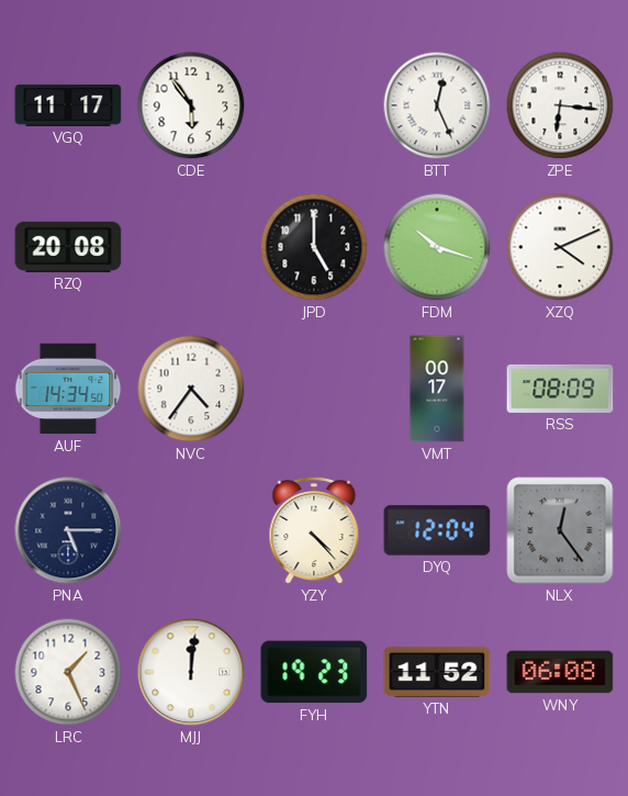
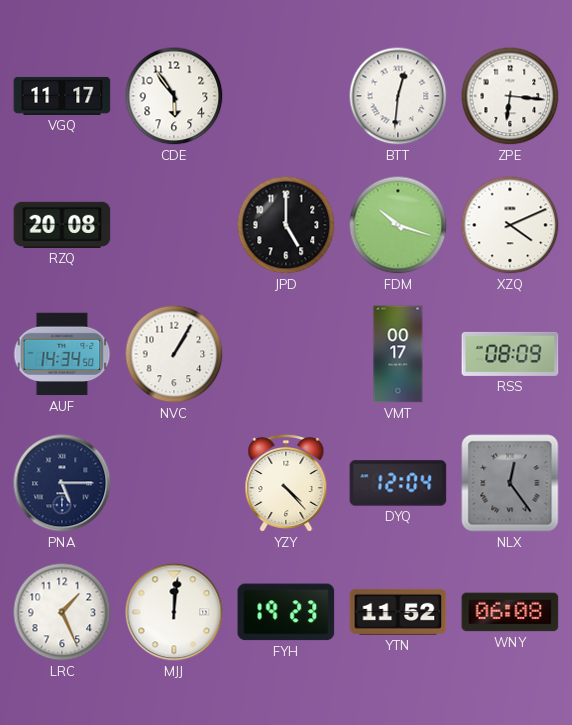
BTT: 12:26 -> 12:31
NVC: 4:36 -> 1:05
